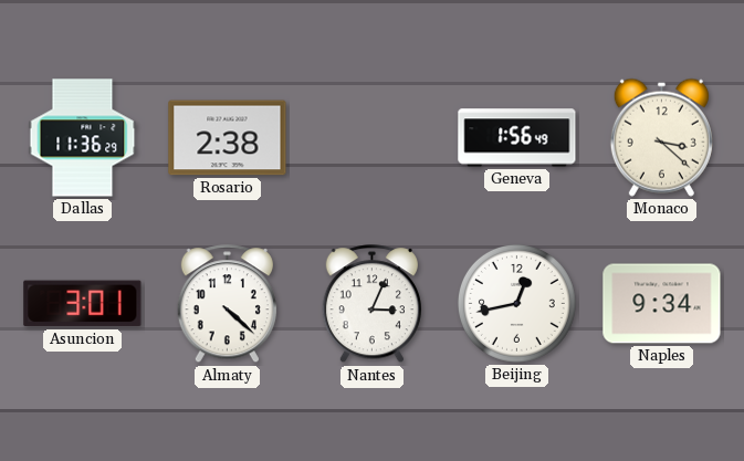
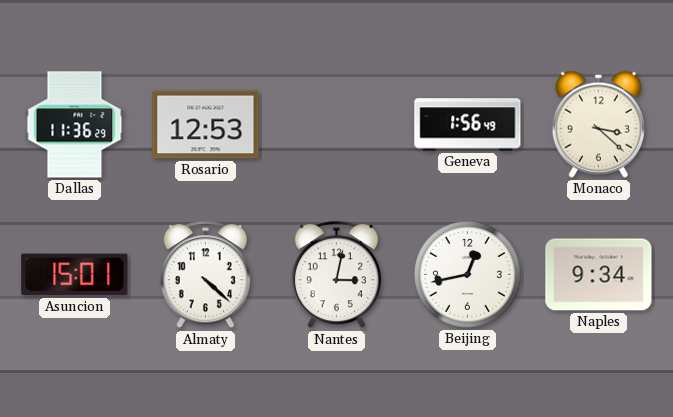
Rosario: 2:38 -> 12:53
Asuncion: 3:01 -> 15:01
Nantes: 3:04 -> 3:02
